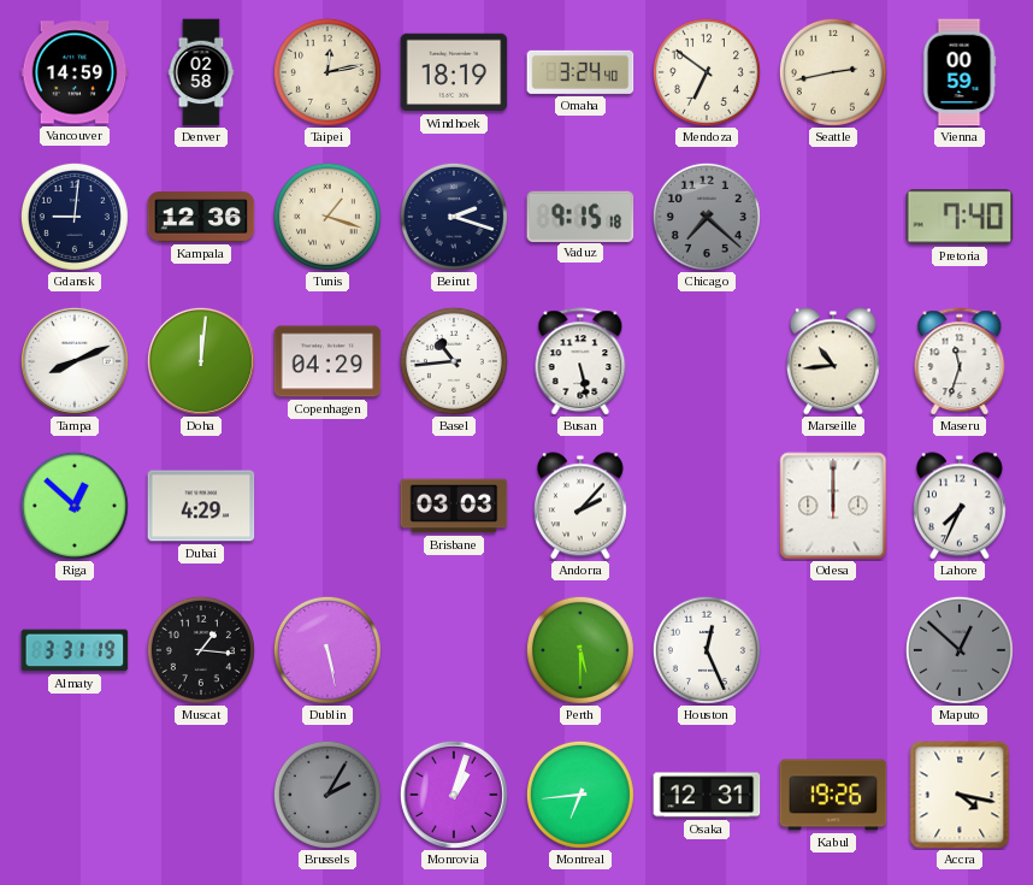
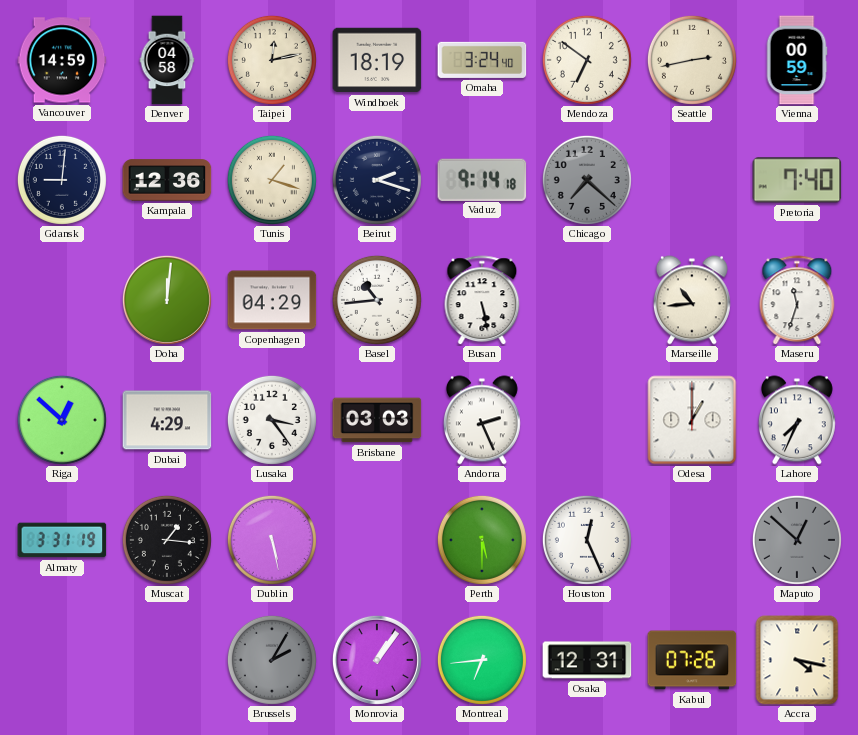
Denver: 02:58 -> 04:58
Vaduz: 9:15 -> 9:14
Tampa: 8:11 -> none
Lusaka: none -> 3:24
Andorra: 2:07 -> 2:26
Odesa: 12:00 -> 1:00
Monrovia: 1:03 -> 1:06
Kabul: 19:26 -> 07:26
